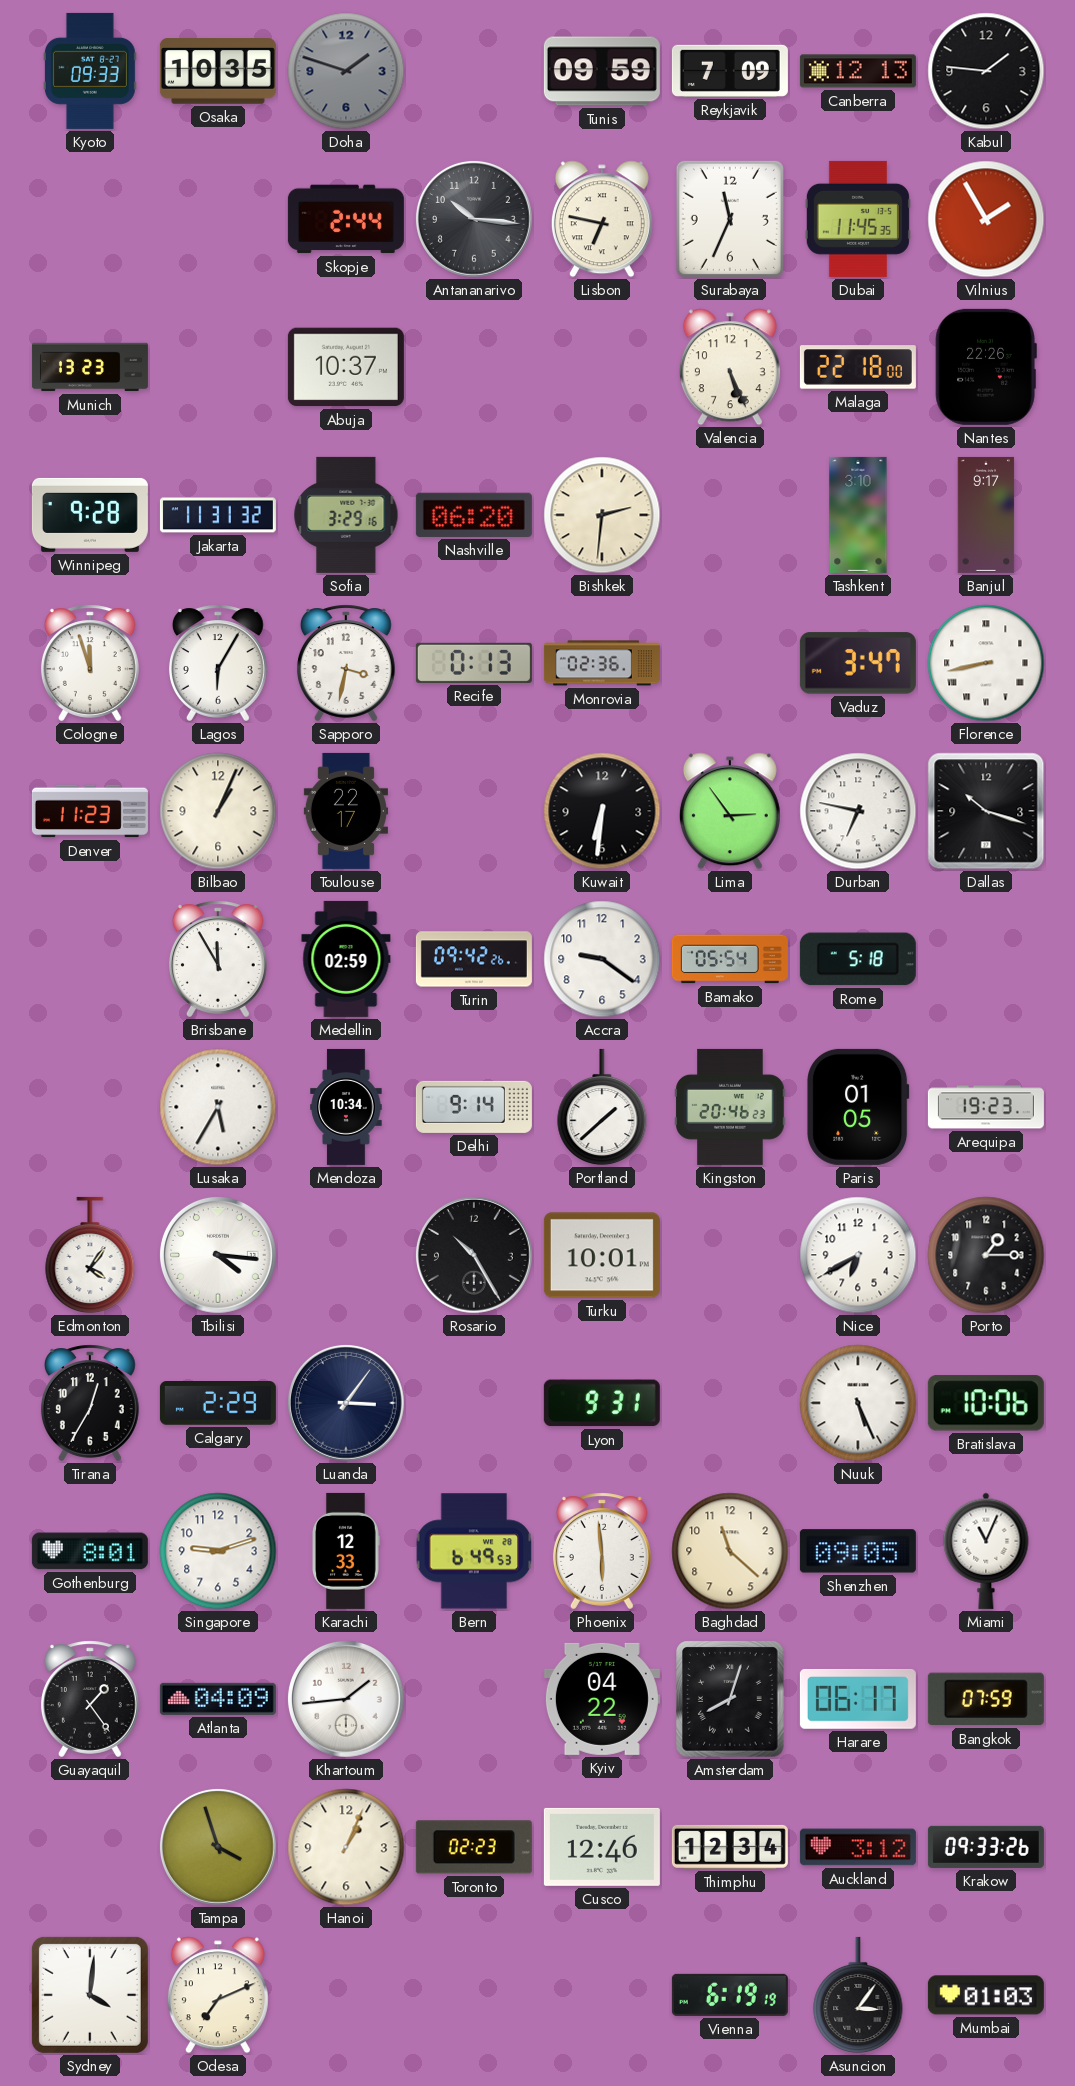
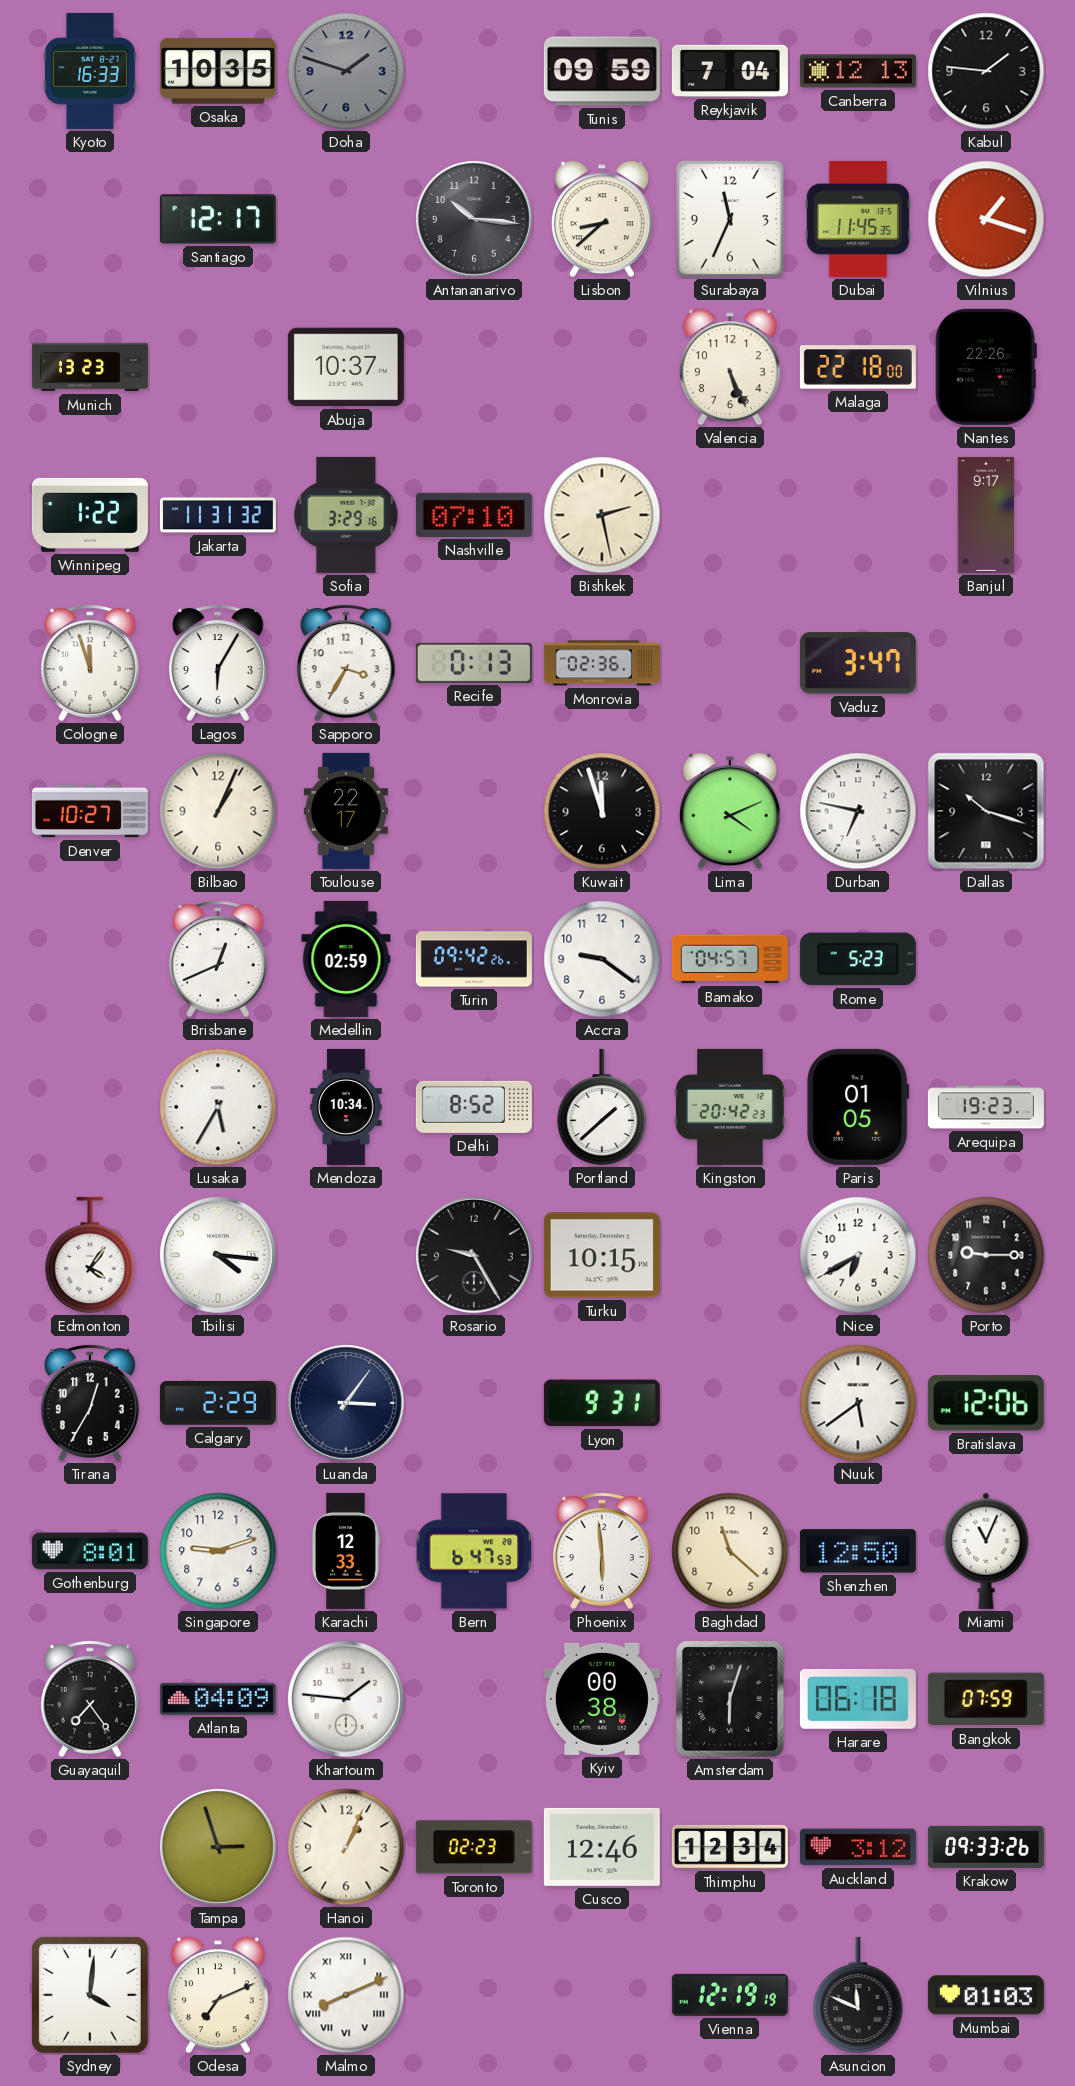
Kyoto: 09:33 -> 16:33
Reykjavik: 7:09 -> 7:04
Santiago: none -> 12:17
Skopje: 2:44 -> none
Lisbon: 6:47 -> 8:38
Vilnius: 1:55 -> 1:18
Winnipeg: 9:28 -> 1:22
Nashville: 06:20 -> 07:10
Bishkek: 2:31 -> 2:28
Tashkent: 3:10 -> none
Sapporo: 3:32 -> 3:35
Florence: 8:43 -> none
Denver: 11:23 -> 10:27
Kuwait: 6:31 -> 11:57
Lima: 2:54 -> 4:11
Brisbane: 11:55 -> 12:41
Bamako: 05:54 -> 04:57
Rome: 5:18 -> 5:23
Delhi: 9:14 -> 8:52
Kingston: 20:46 -> 20:42
Rosario: 10:25 -> 9:25
Turku: 10:01 -> 10:15
Porto: 1:15 -> 9:15
Nuuk: 5:26 -> 5:39
Bratislava: 10:06 -> 12:06
Bern: 6:49 -> 6:47
Shenzhen: 09:05 -> 12:50
Guayaquil: 1:24 -> 7:24
Khartoum: 1:44 -> 1:46
Kyiv: 04:22 -> 00:38
Amsterdam: 8:03 -> 6:03
Harare: 06:17 -> 06:18
Tampa: 3:57 -> 2:57
Malmo: none -> 8:11
Vienna: 6:19 -> 12:19
Asuncion: 3:06 -> 11:49
